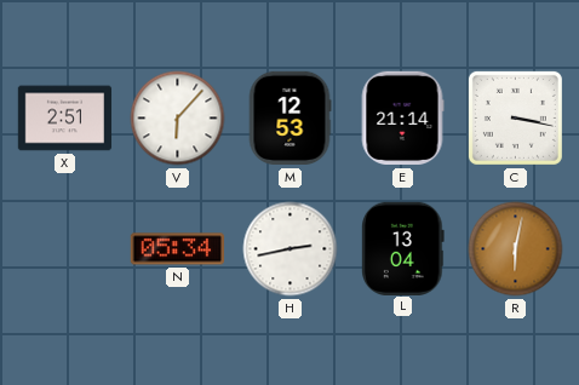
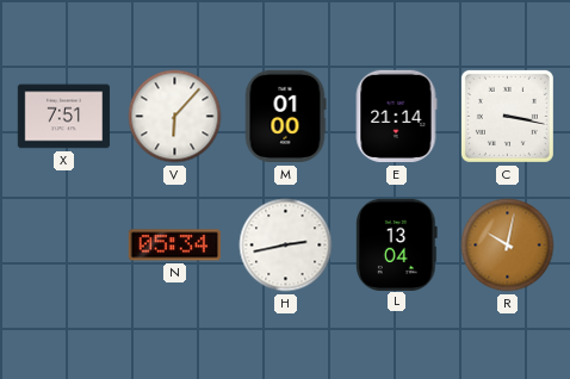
X: 2:51 -> 7:51
M: 12:53 -> 01:00
R: 6:02 -> 10:02
